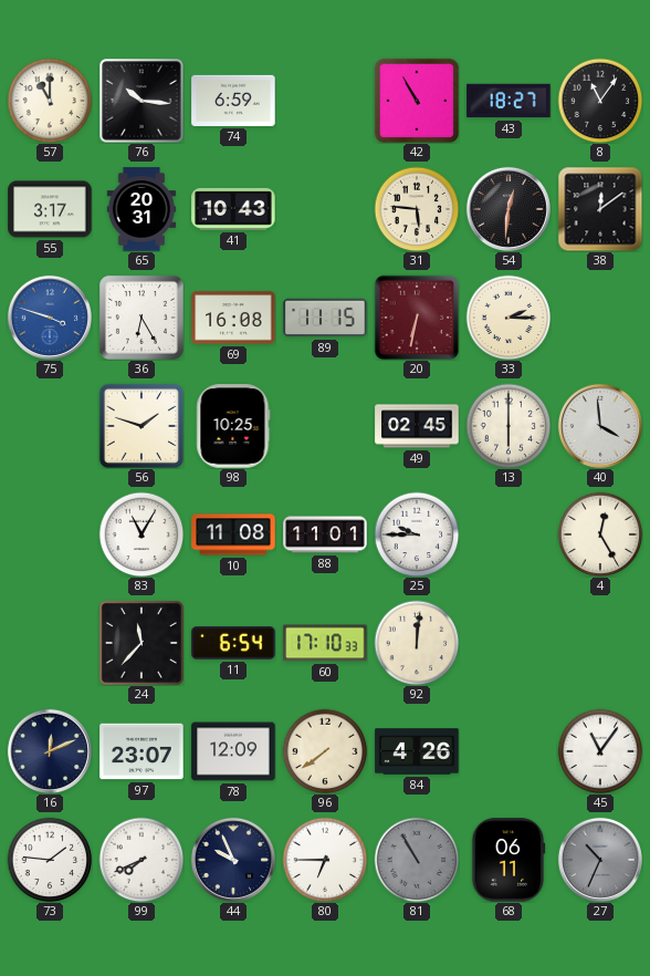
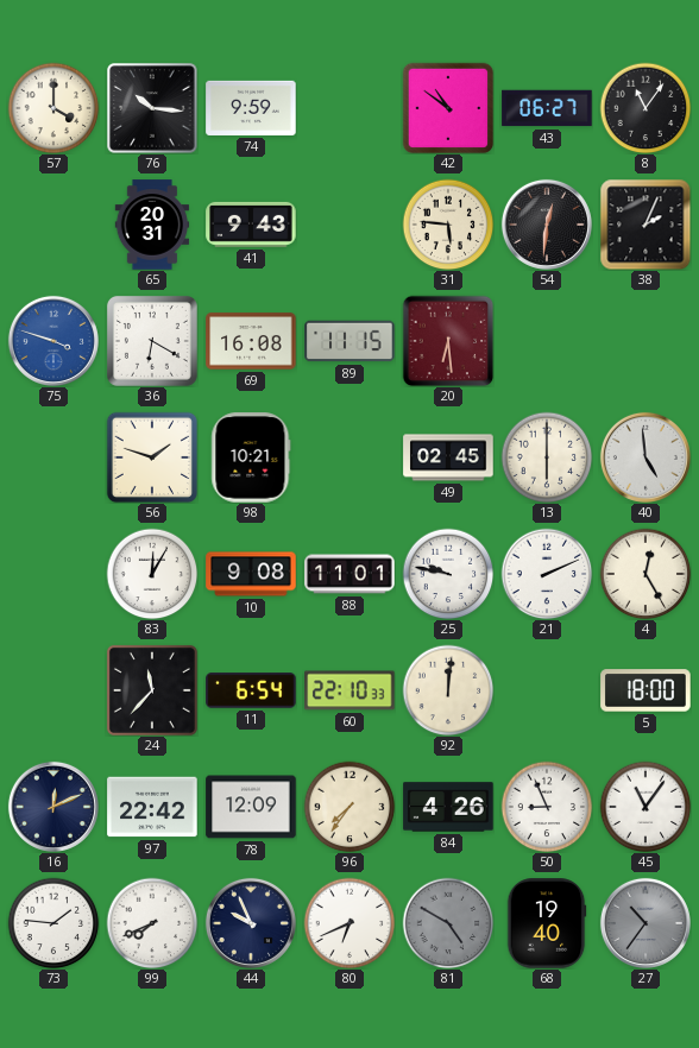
57: 11:00 -> 4:00
74: 6:59 -> 9:59
42: 10:55 -> 10:51
43: 18:27 -> 06:27
55: 3:17 -> none
41: 10:43 -> 9:43
38: 12:09 -> 2:04
36: 6:25 -> 6:20
20: 6:32 -> 6:29
33: 2:15 -> none
98: 10:25 -> 10:21
40: 3:59 -> 4:59
83: 11:05 -> 12:05
10: 11:08 -> 9:08
25: 9:45 -> 9:47
21: none -> 2:11
60: 17:10 -> 22:10
5: none -> 18:00
97: 23:07 -> 22:42
96: 7:39 -> 7:36
50: none -> 8:56
80: 6:45 -> 6:41
81: 10:55 -> 4:50
68: 06:11 -> 19:40
27: 10:34 -> 10:36
